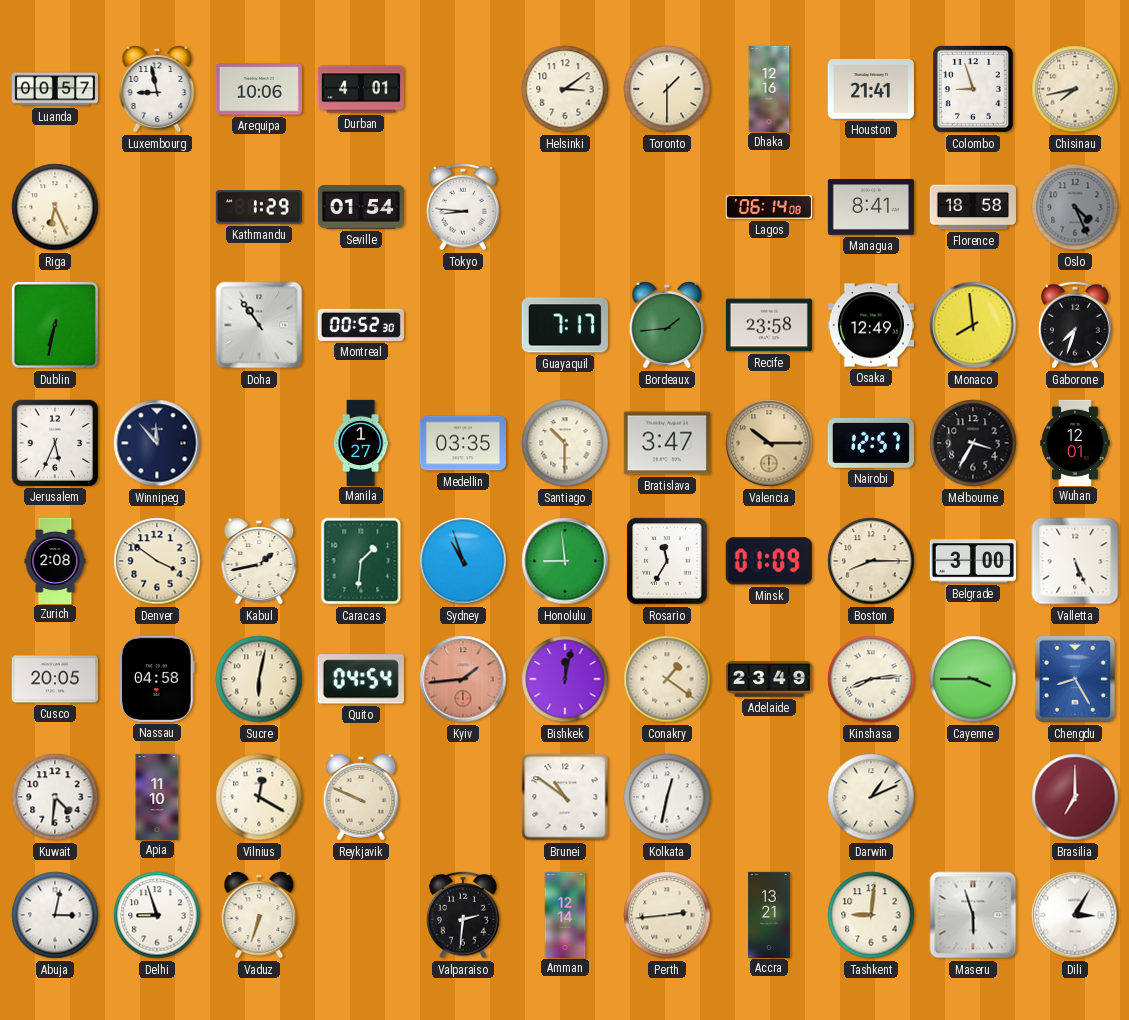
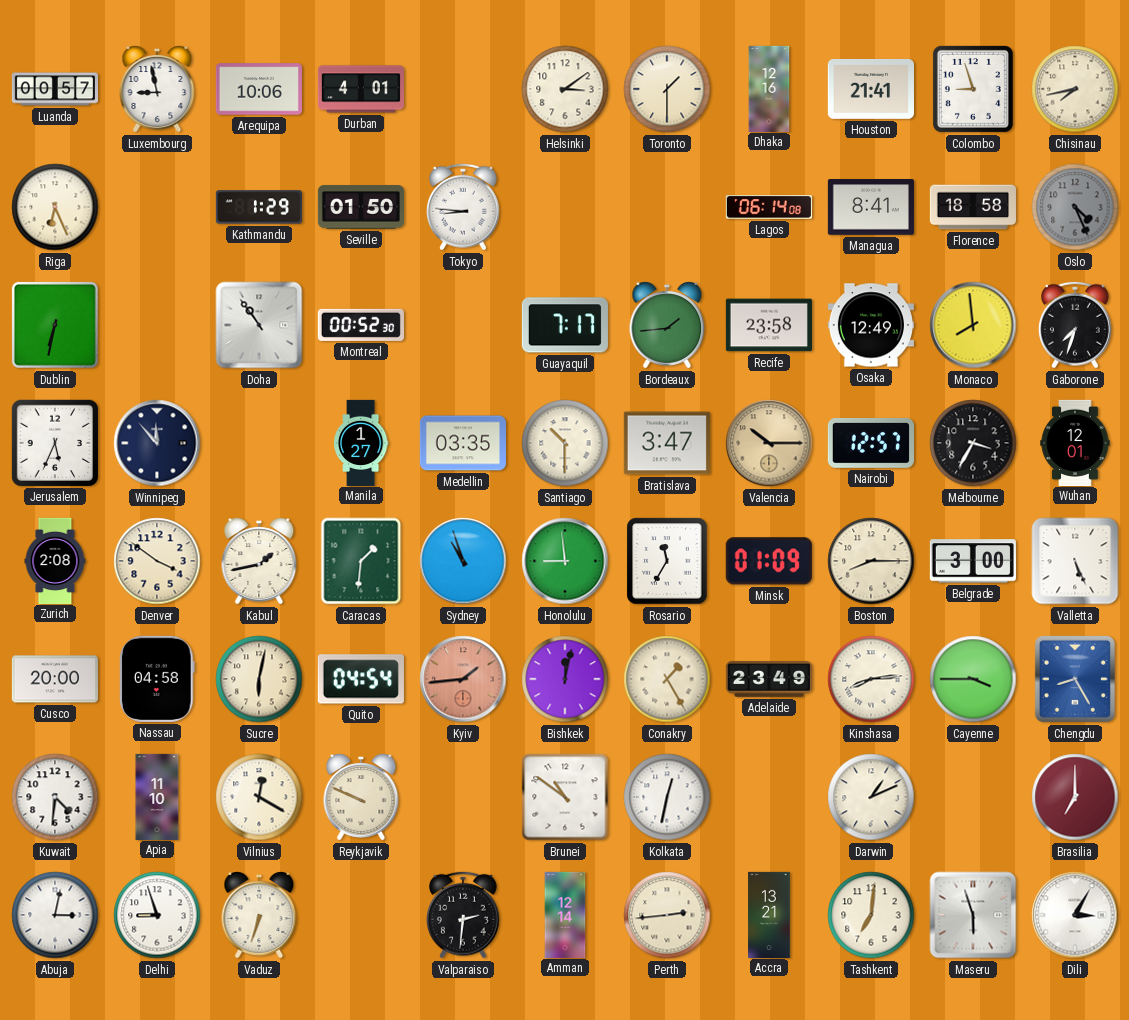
Seville: 01:54 -> 01:50
Cusco: 20:05 -> 20:00
Conakry: 1:21 -> 1:25
Tashkent: 9:01 -> 7:01
